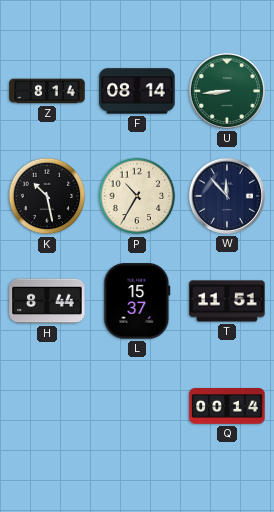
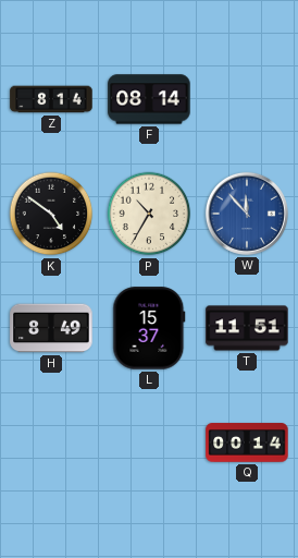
U: 8:44 -> none
K: 10:28 -> 4:51
W dial: navy -> blue
H: 8:44 -> 8:49
